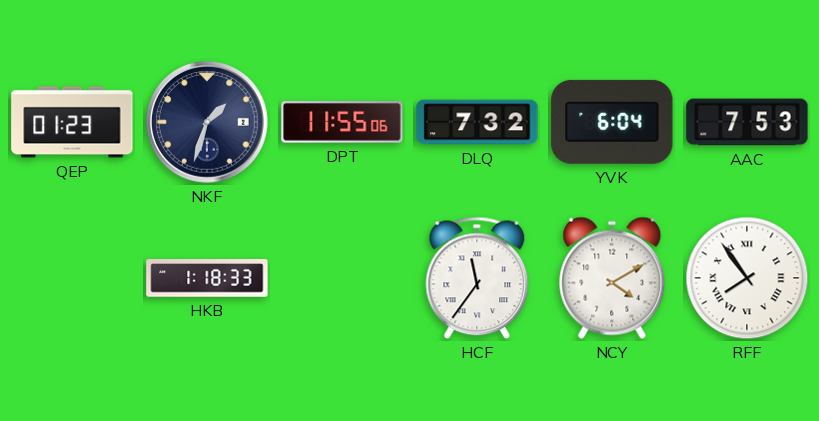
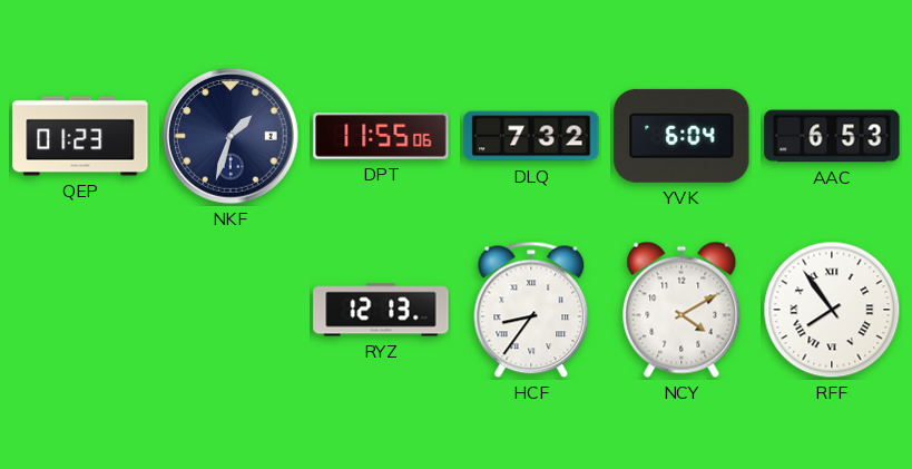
AAC: 7:53 -> 6:53
HKB: 1:18 -> none
RYZ: none -> 12:13
HCF: 11:36 -> 8:36
